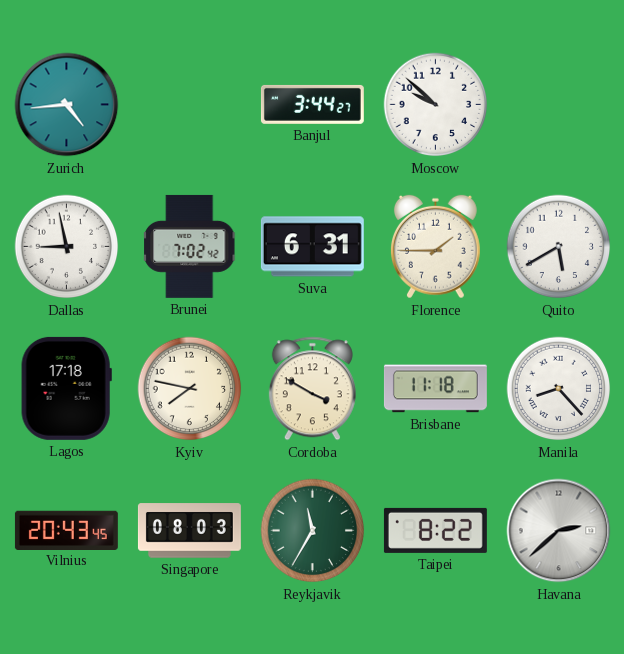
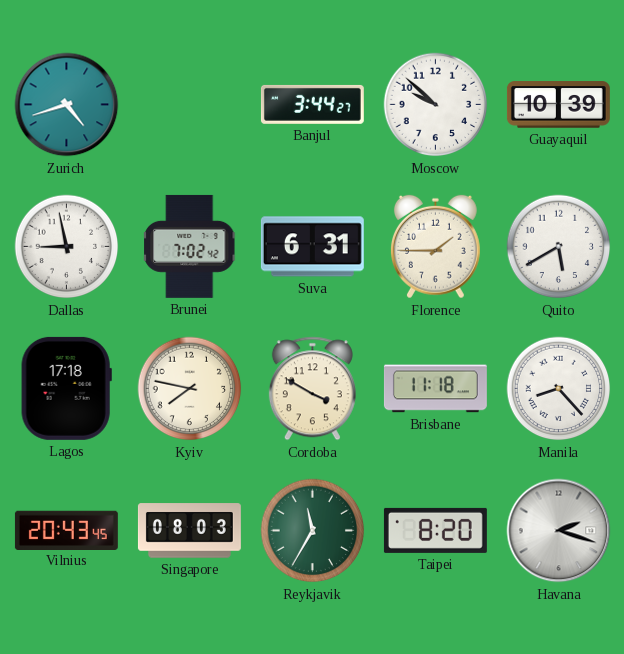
Zurich: 4:44 -> 4:42
Guayaquil: none -> 10:39
Taipei: 8:22 -> 8:20
Havana: 2:38 -> 2:18
